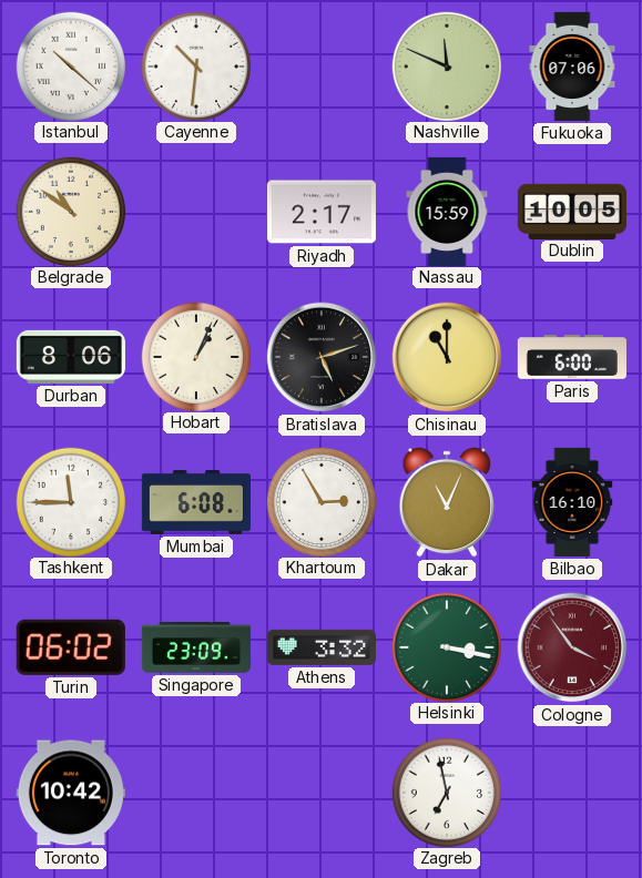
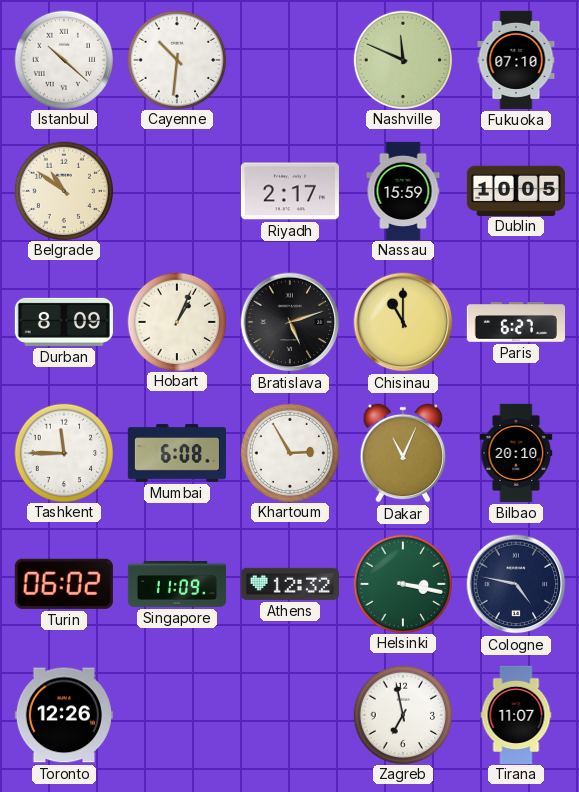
Fukuoka: 07:06 -> 07:10
Durban: 8:06 -> 8:09
Paris: 6:00 -> 6:27
Bilbao: 16:10 -> 20:10
Singapore: 23:09 -> 11:09
Athens: 3:32 -> 12:32
Cologne: 3:54 -> 4:47
Cologne dial: burgundy -> navy
Toronto: 10:42 -> 12:26
Tirana: none -> 11:07
